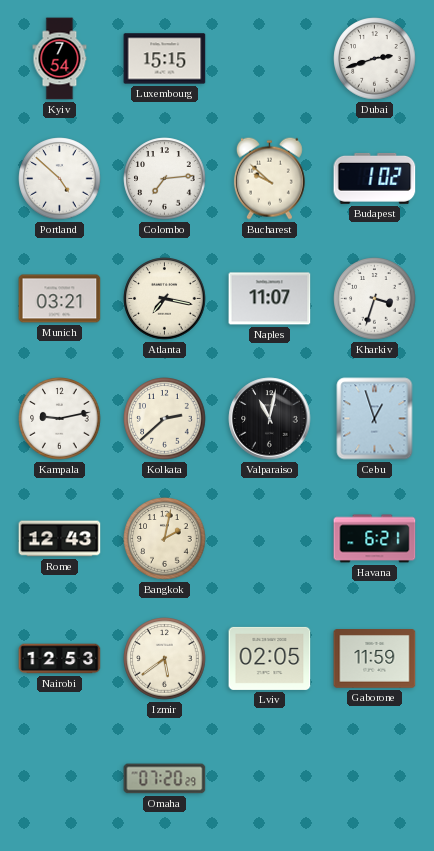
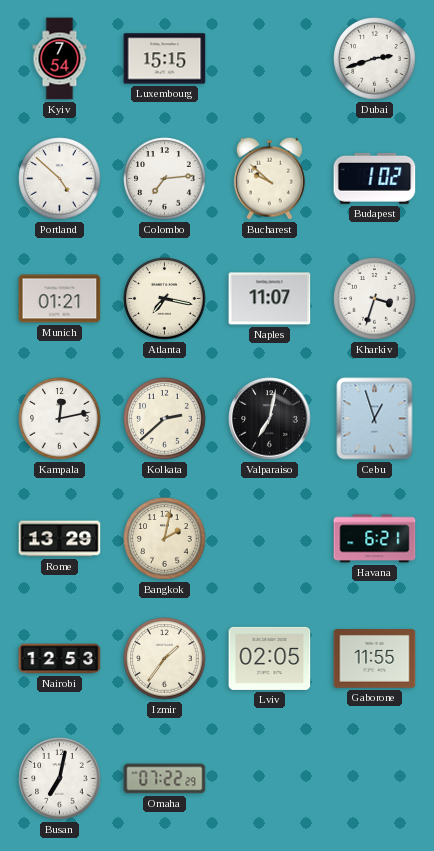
Munich: 03:21 -> 01:21
Kampala: 9:13 -> 12:13
Valparaiso: 11:02 -> 7:02
Rome: 12:43 -> 13:29
Izmir: 5:39 -> 1:36
Gaborone: 11:59 -> 11:55
Busan: none -> 7:02
Omaha: 07:20 -> 07:22
